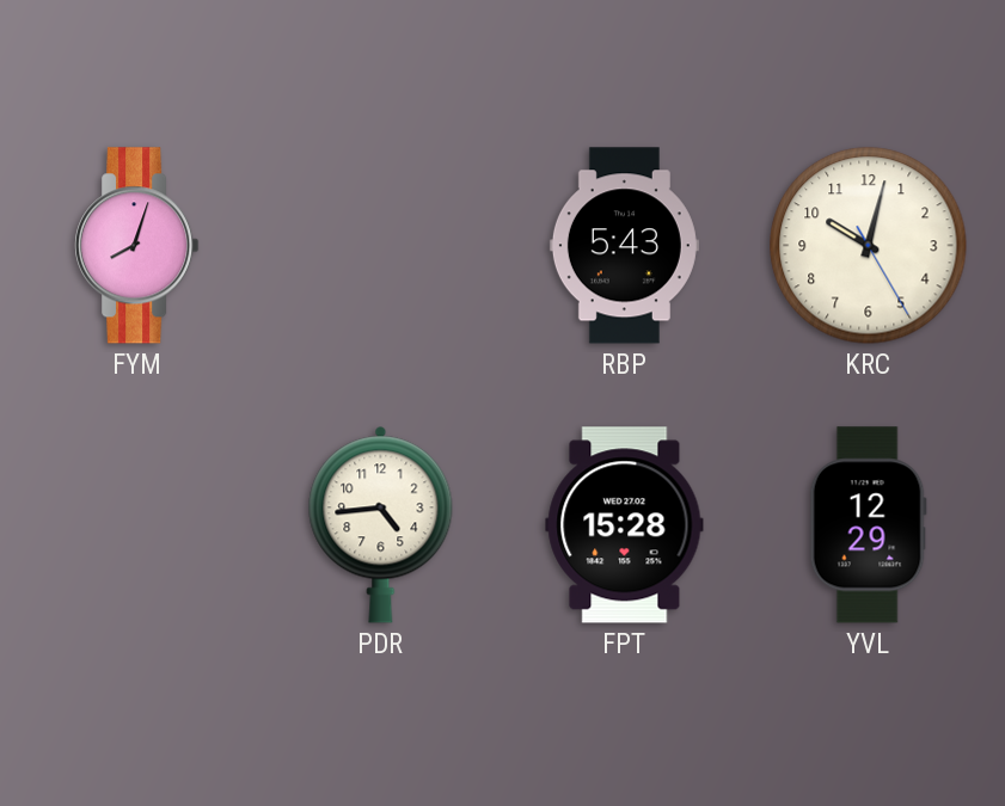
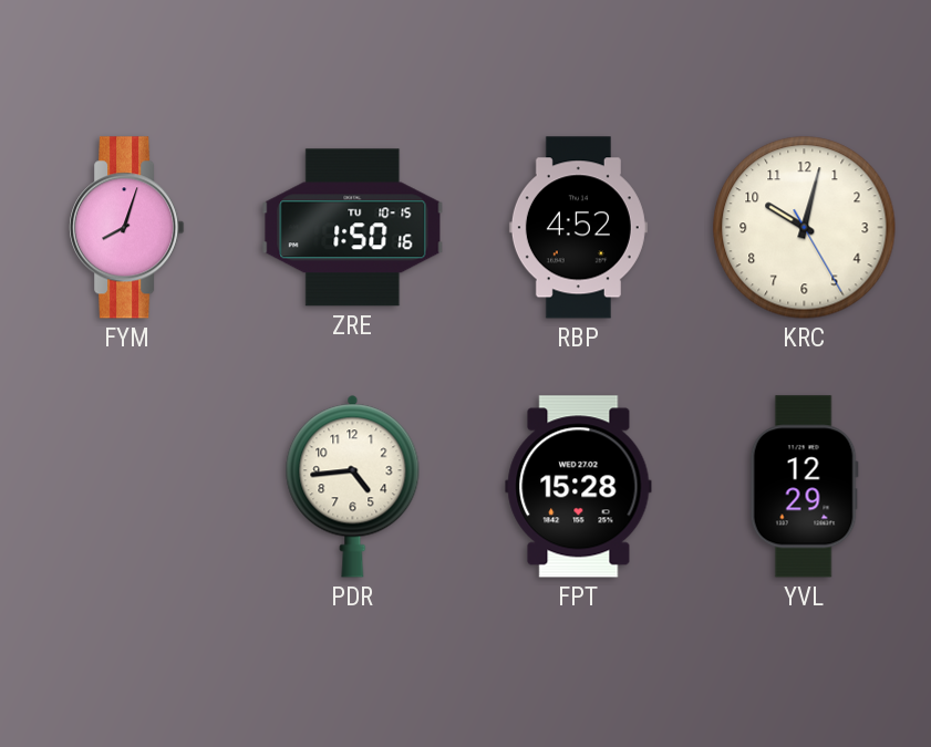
ZRE: none -> 1:50
RBP: 5:43 -> 4:52
